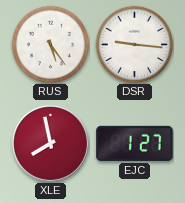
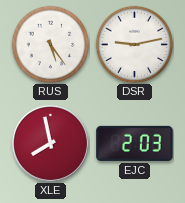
DSR: 9:16 -> 9:13
EJC: 1:27 -> 2:03
